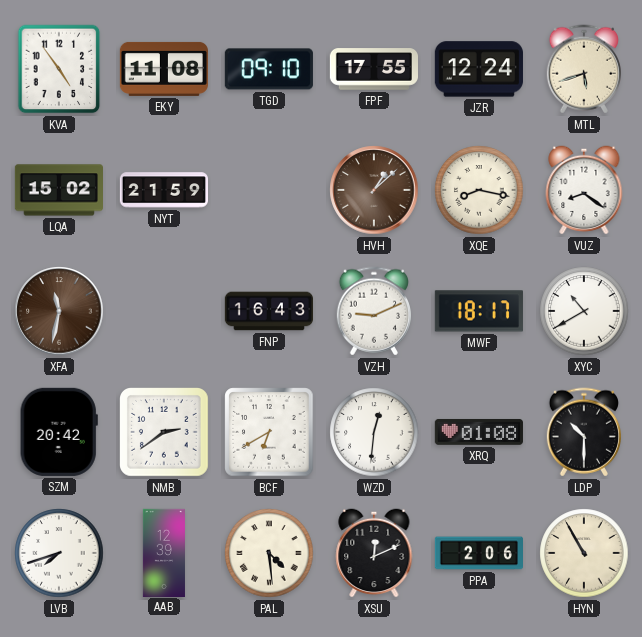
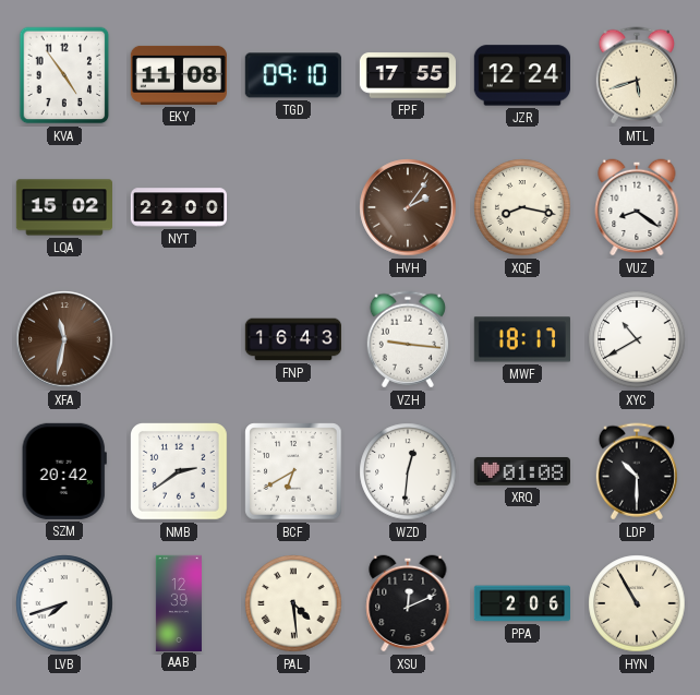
NYT: 21:59 -> 22:00
HVH: 1:08 -> 2:06
VZH: 9:11 -> 9:16
